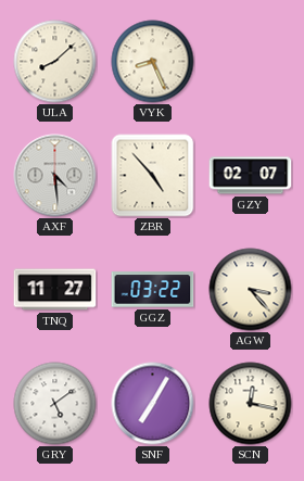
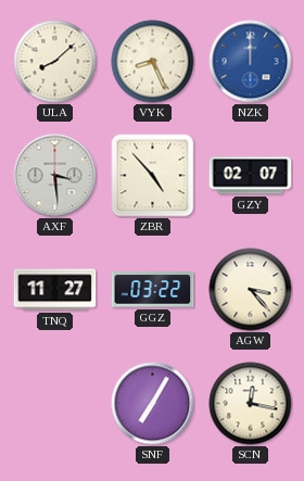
NZK: none -> 12:00
AXF: 4:29 -> 3:29
GRY: 5:09 -> none
